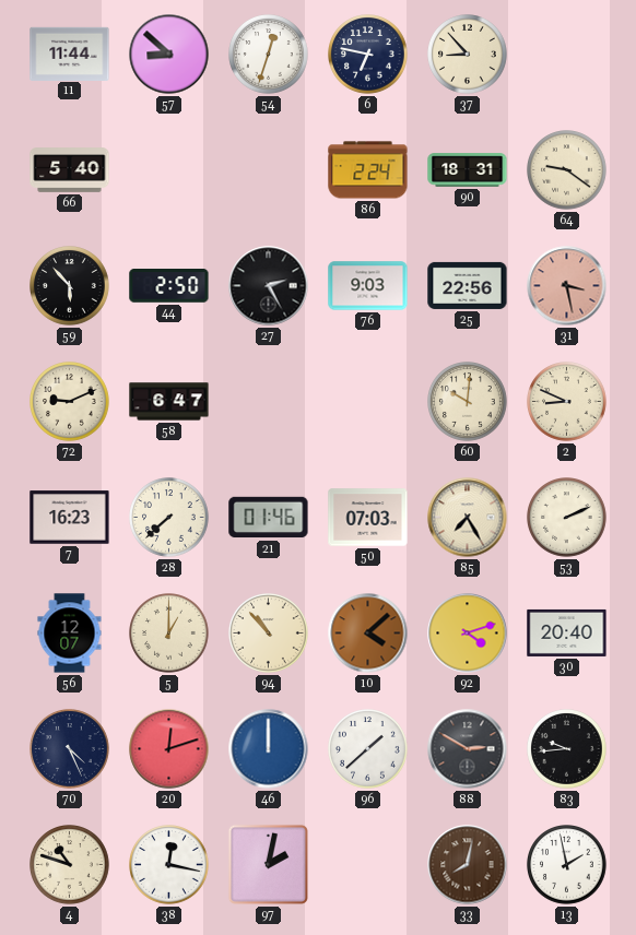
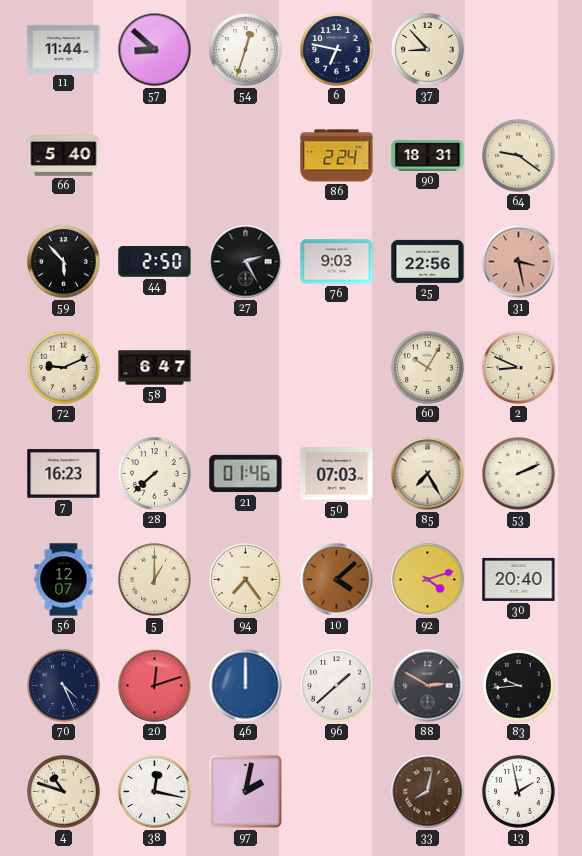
60: 10:01 -> 10:05
94: 10:53 -> 7:24
